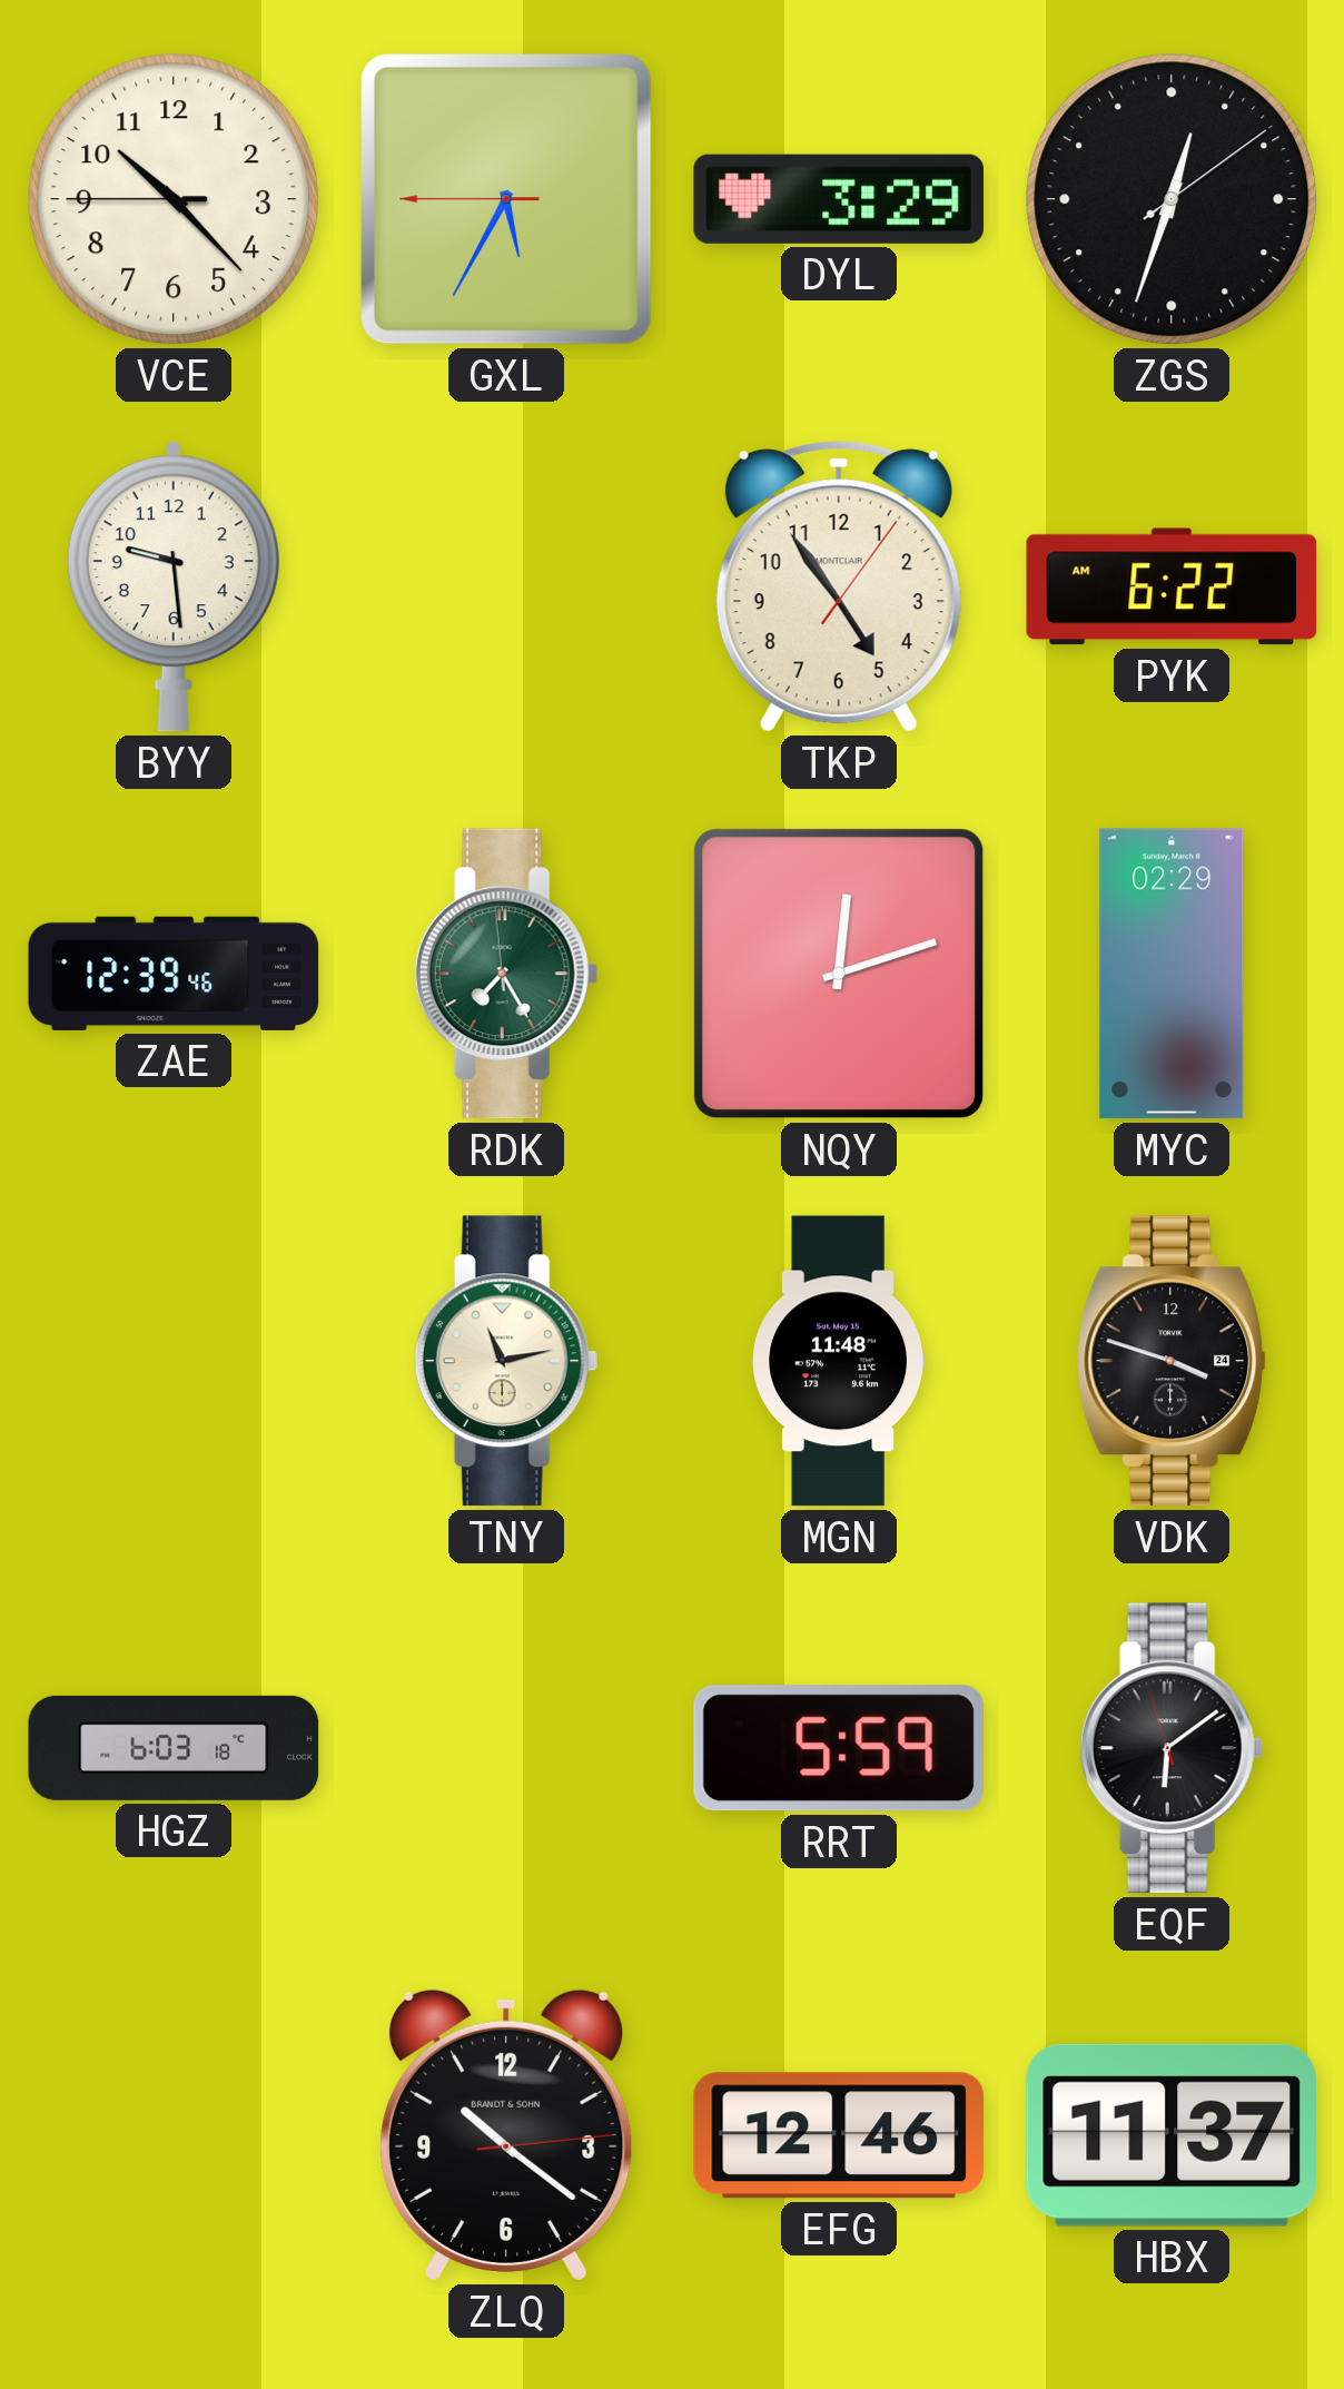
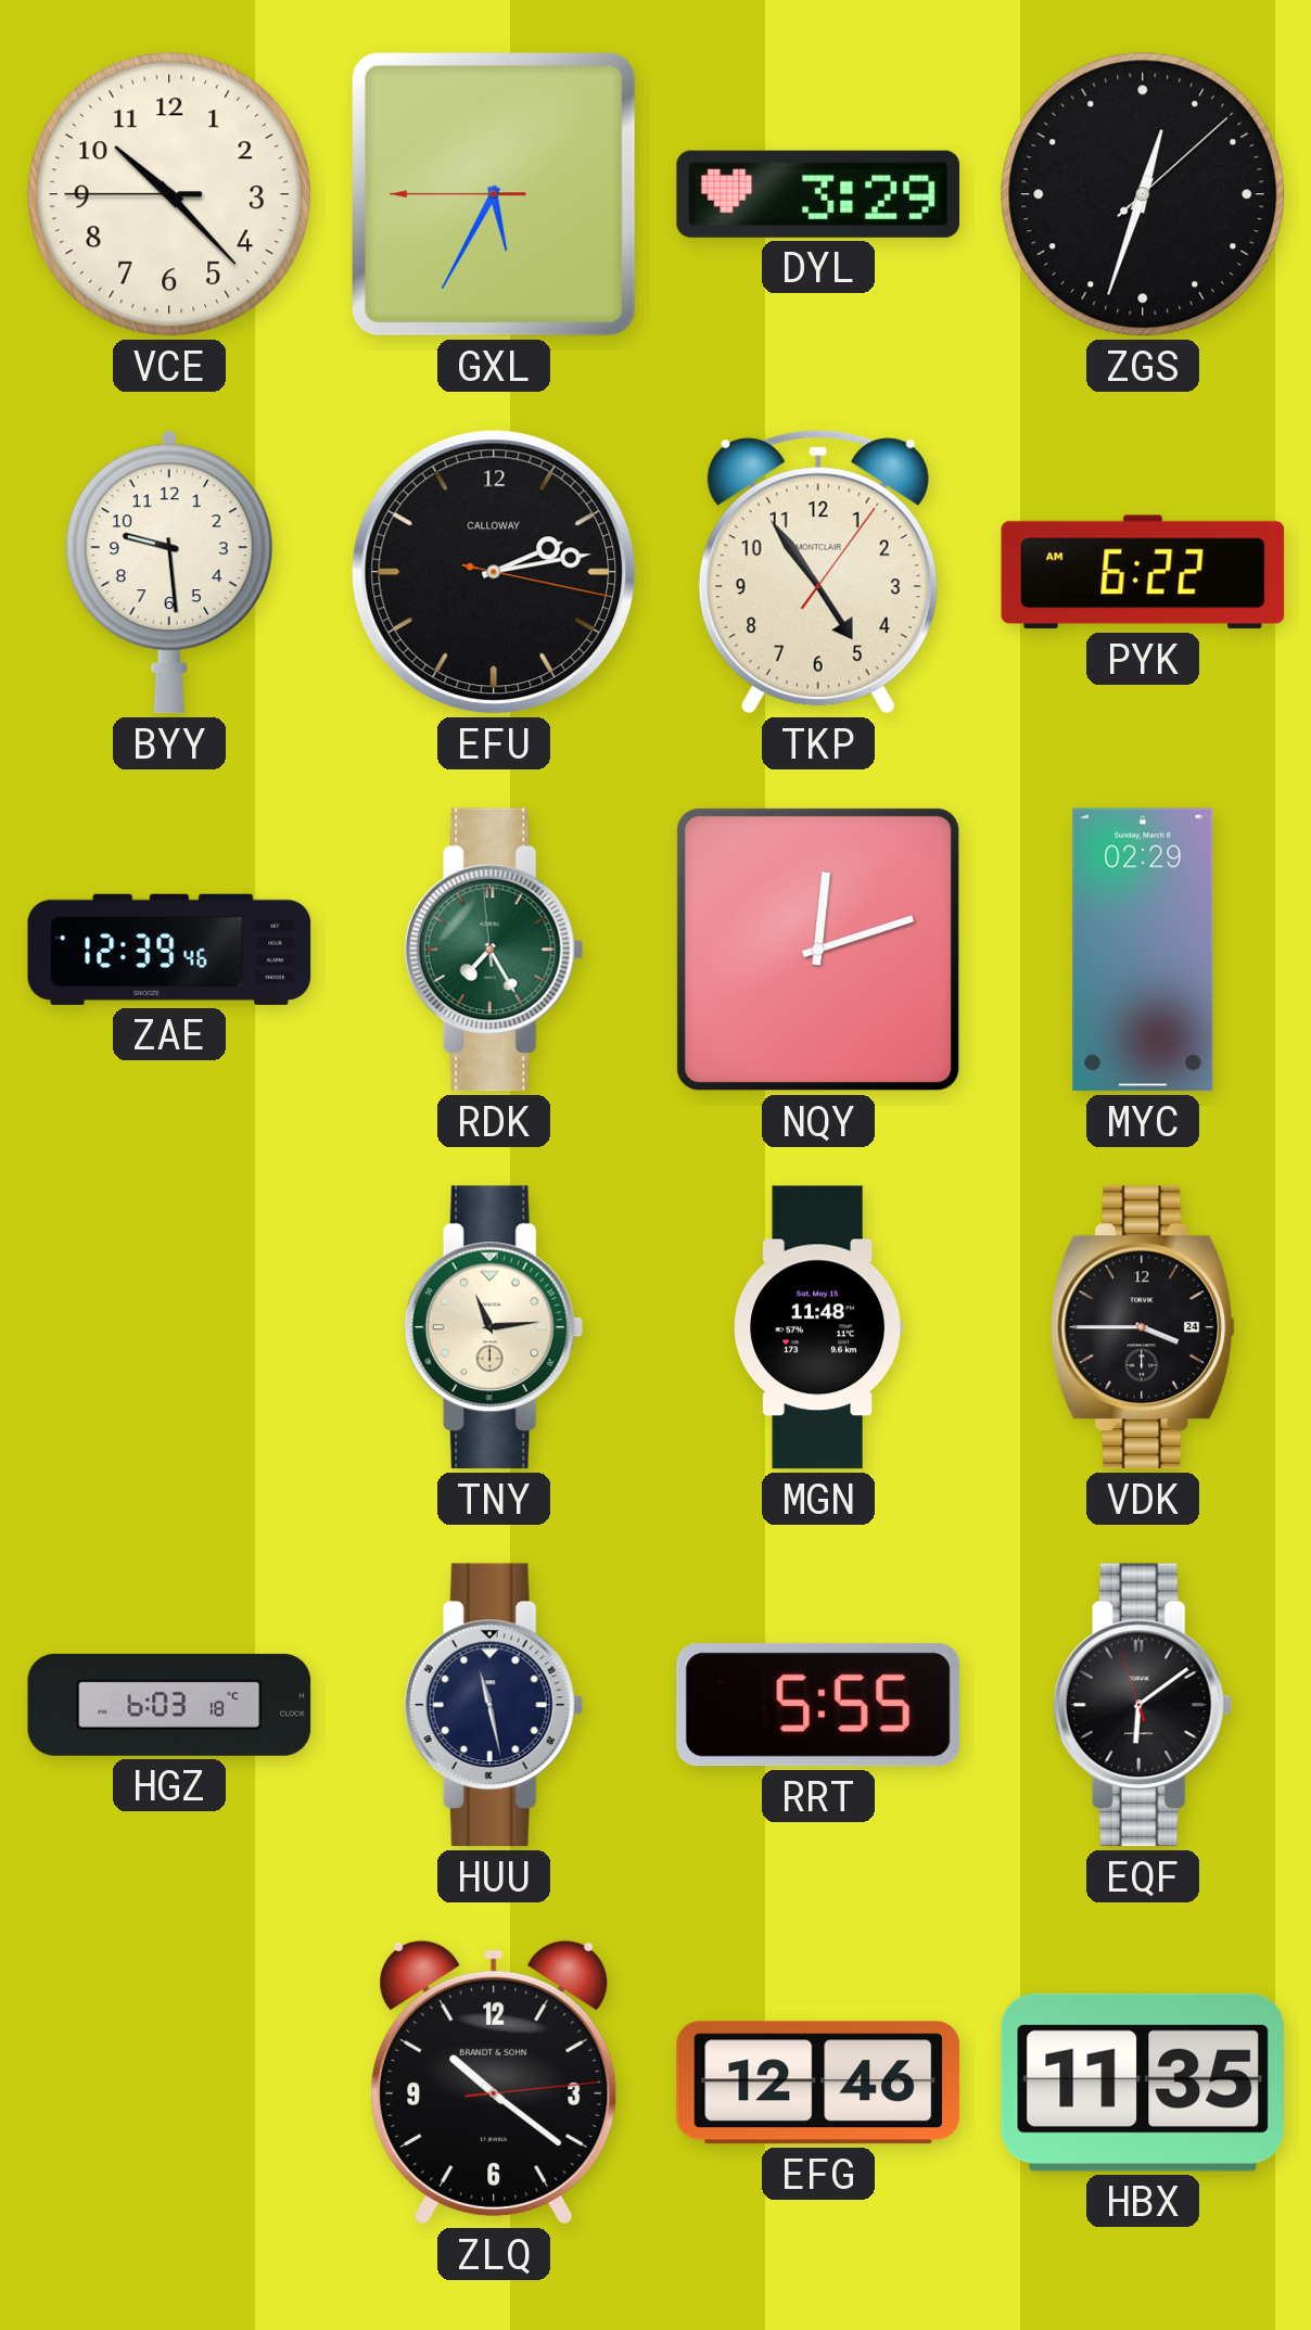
ZGS: 12:33:09 -> 12:33:08
EFU: none -> 2:13
TNY: 11:13 -> 11:14
VDK: 3:48 -> 3:45
HUU: none -> 11:28
RRT: 5:59 -> 5:55
HBX: 11:37 -> 11:35
